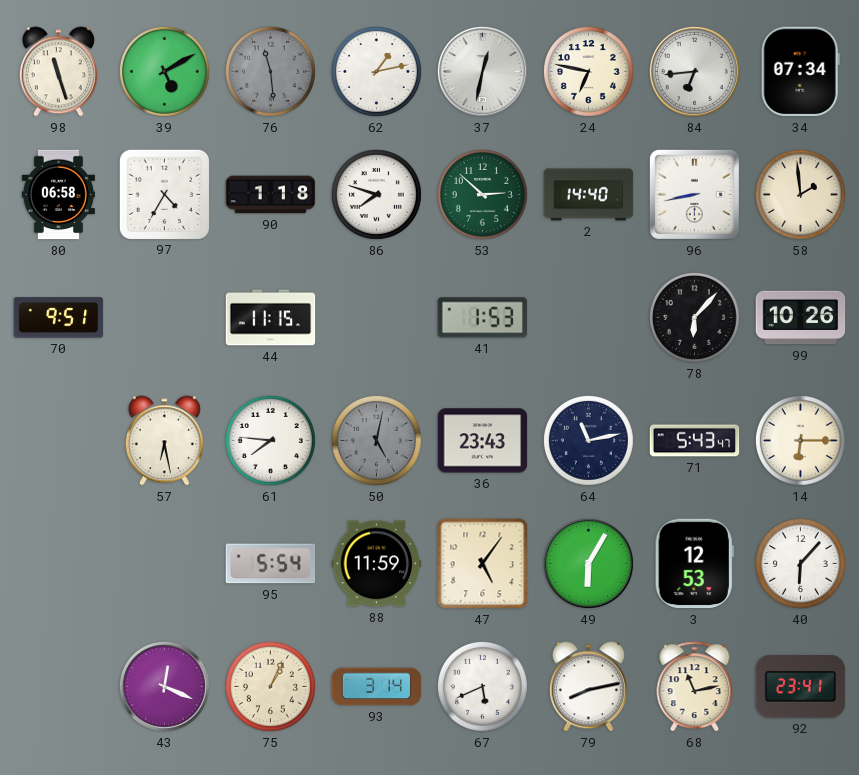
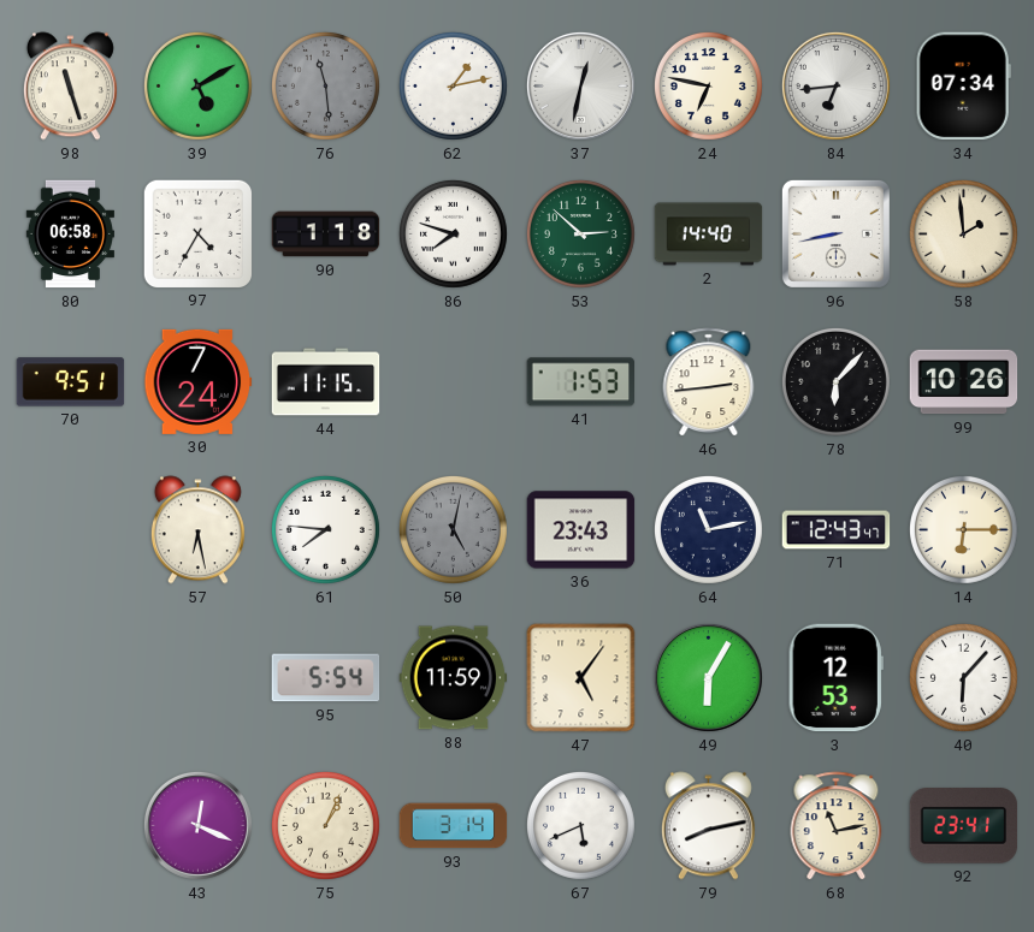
30: none -> 7:24
46: none -> 2:44
71: 5:43 -> 12:43
